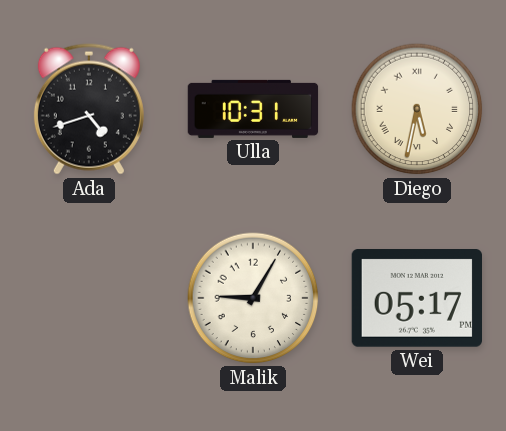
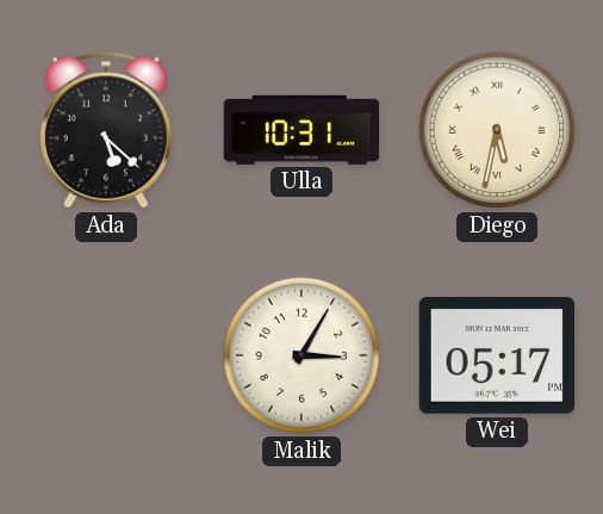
Ada: 4:42 -> 5:22
Malik: 9:05 -> 3:05
